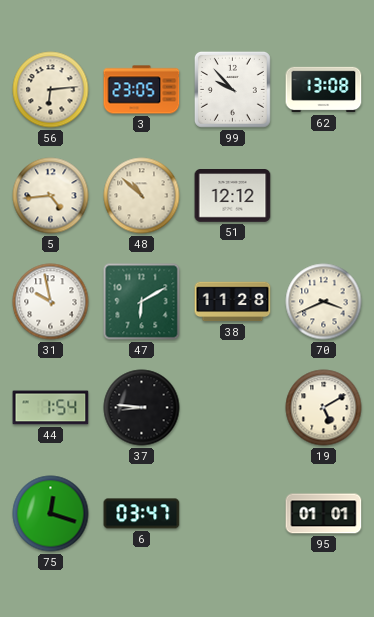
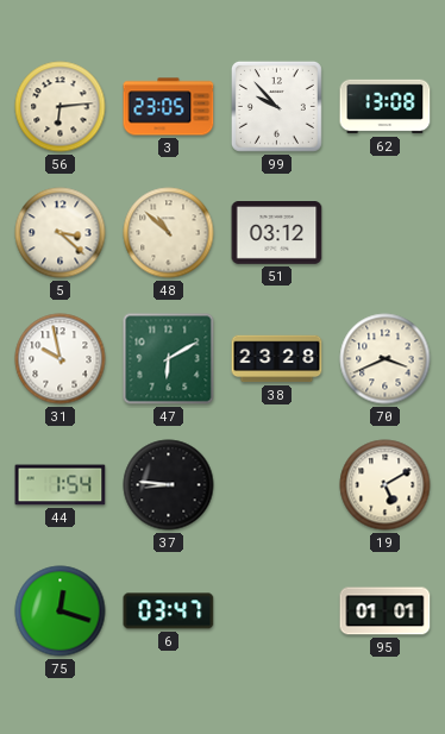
5: 4:44 -> 3:22
51: 12:12 -> 03:12
38: 11:28 -> 23:28
